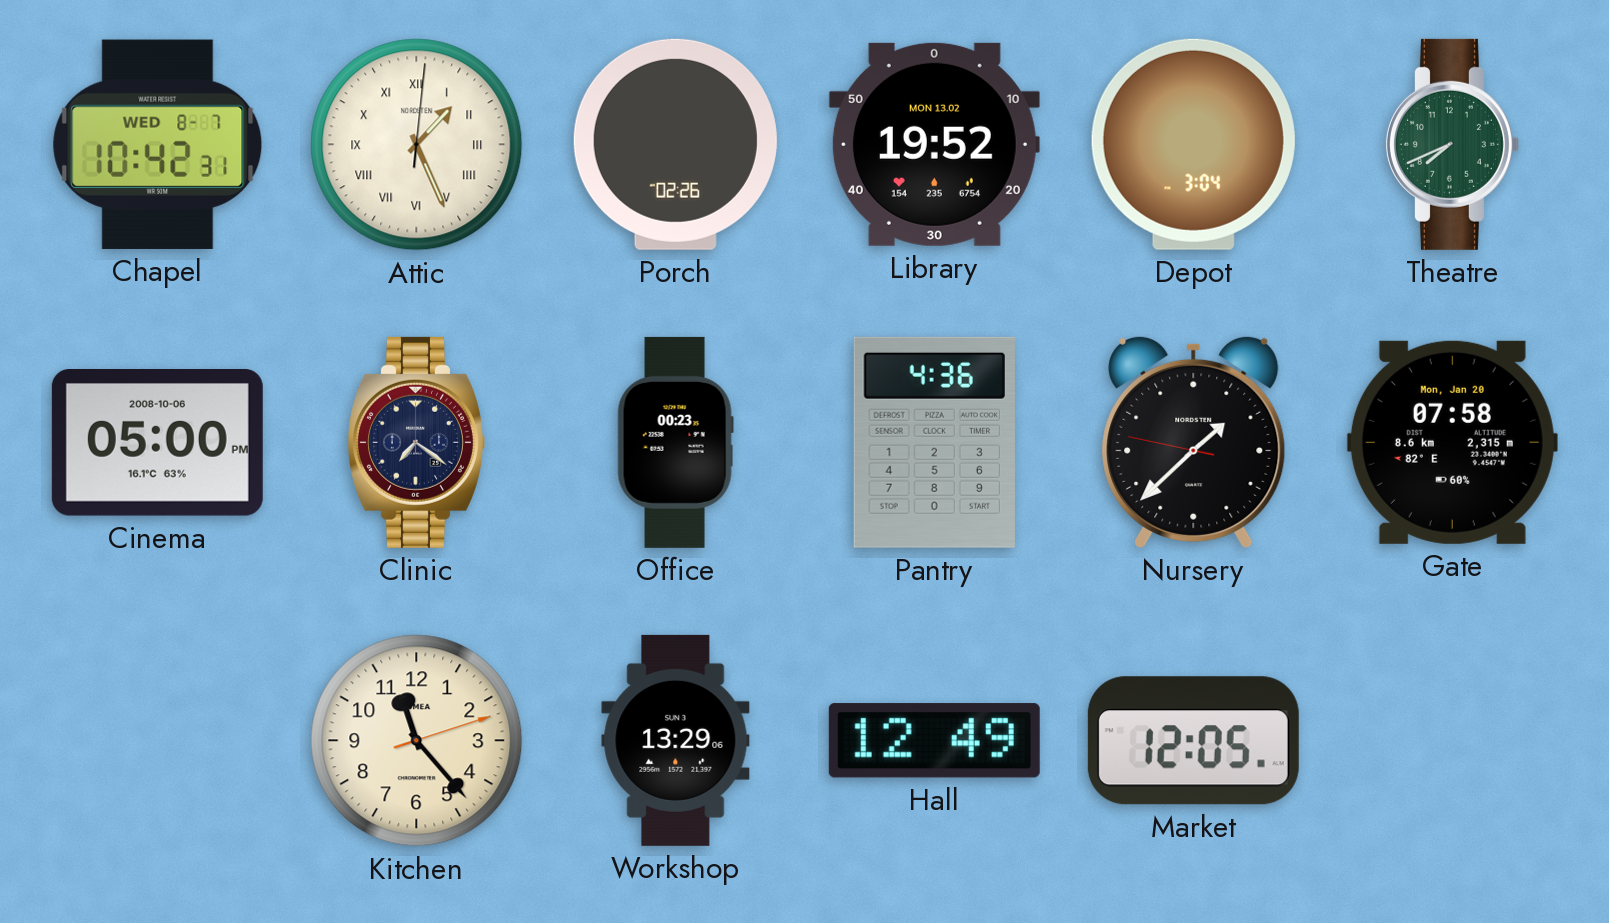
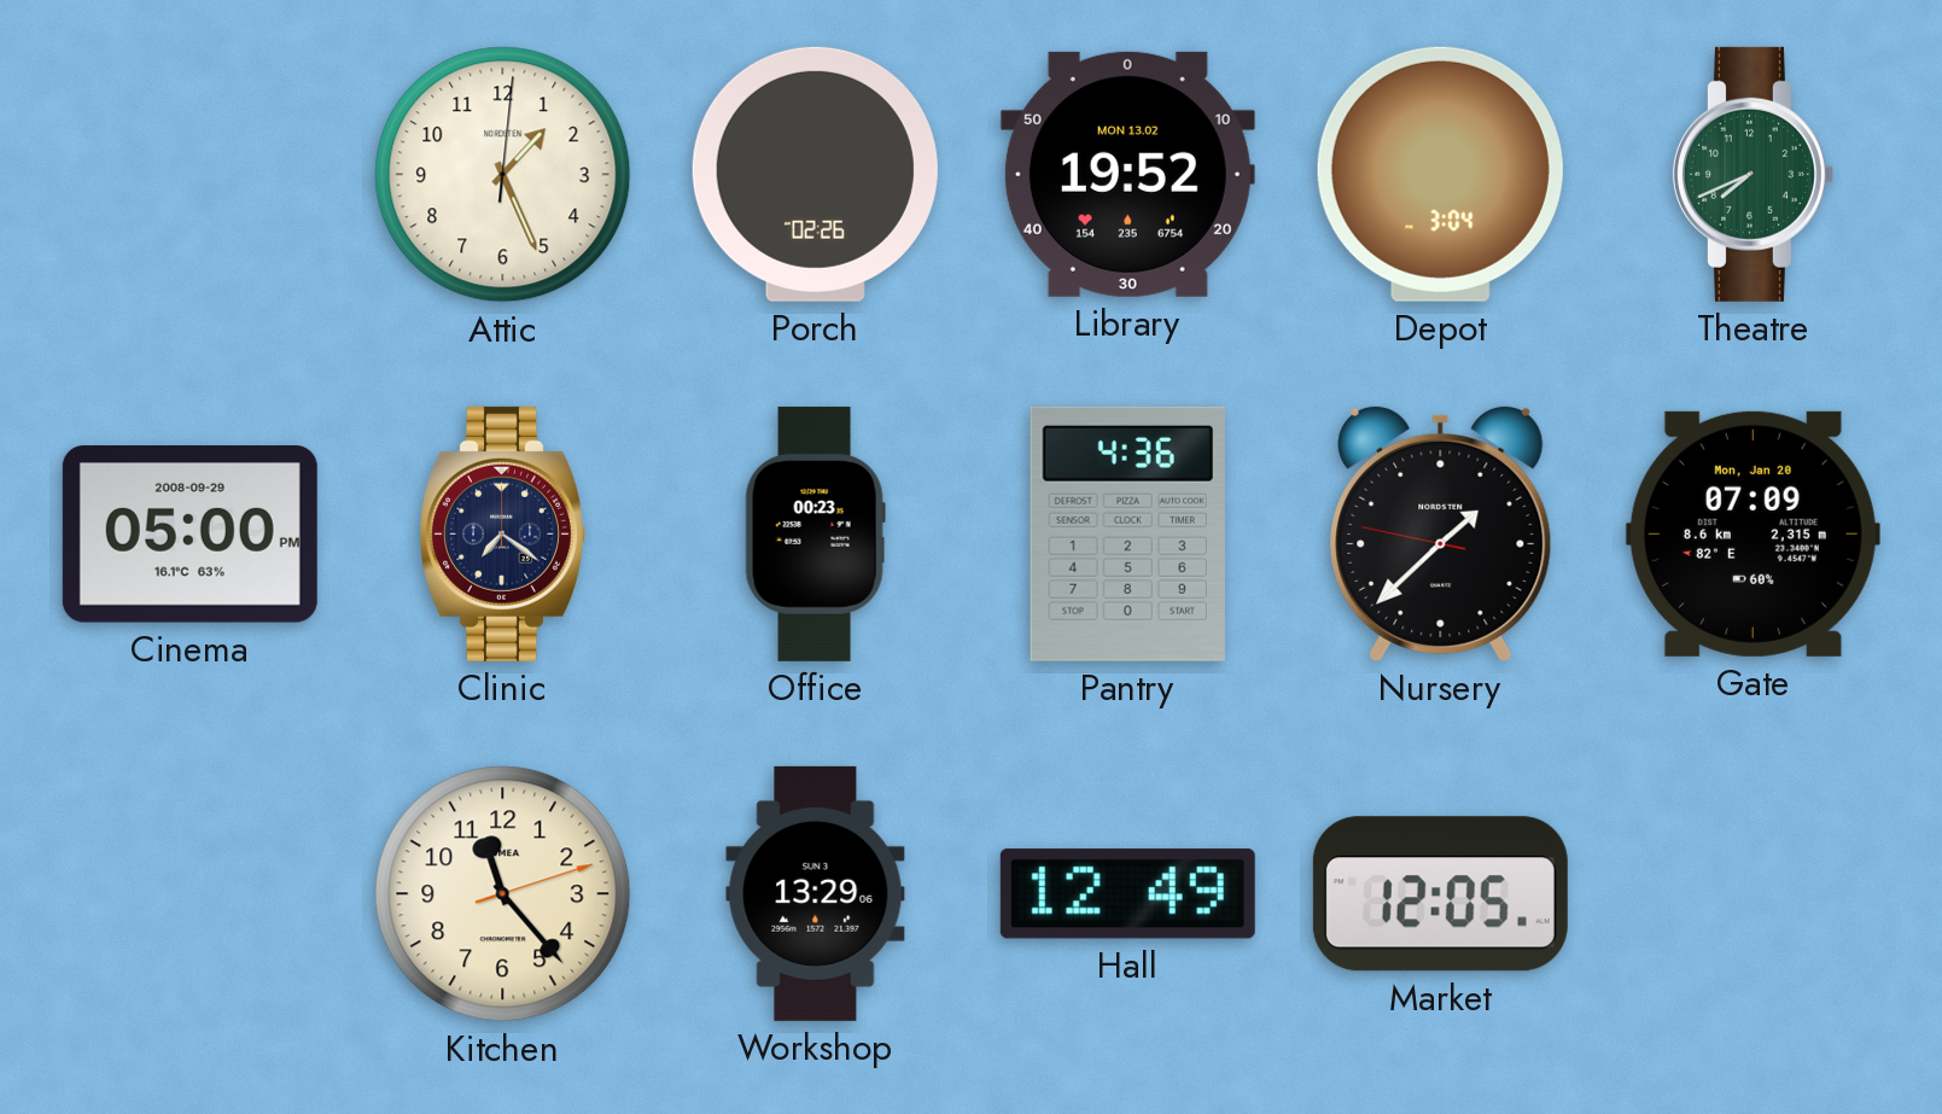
Chapel: 10:42 -> none
Attic numerals: Roman -> Arabic
Cinema date: 2008-10-06 -> 2008-09-29
Gate: 07:58 -> 07:09
